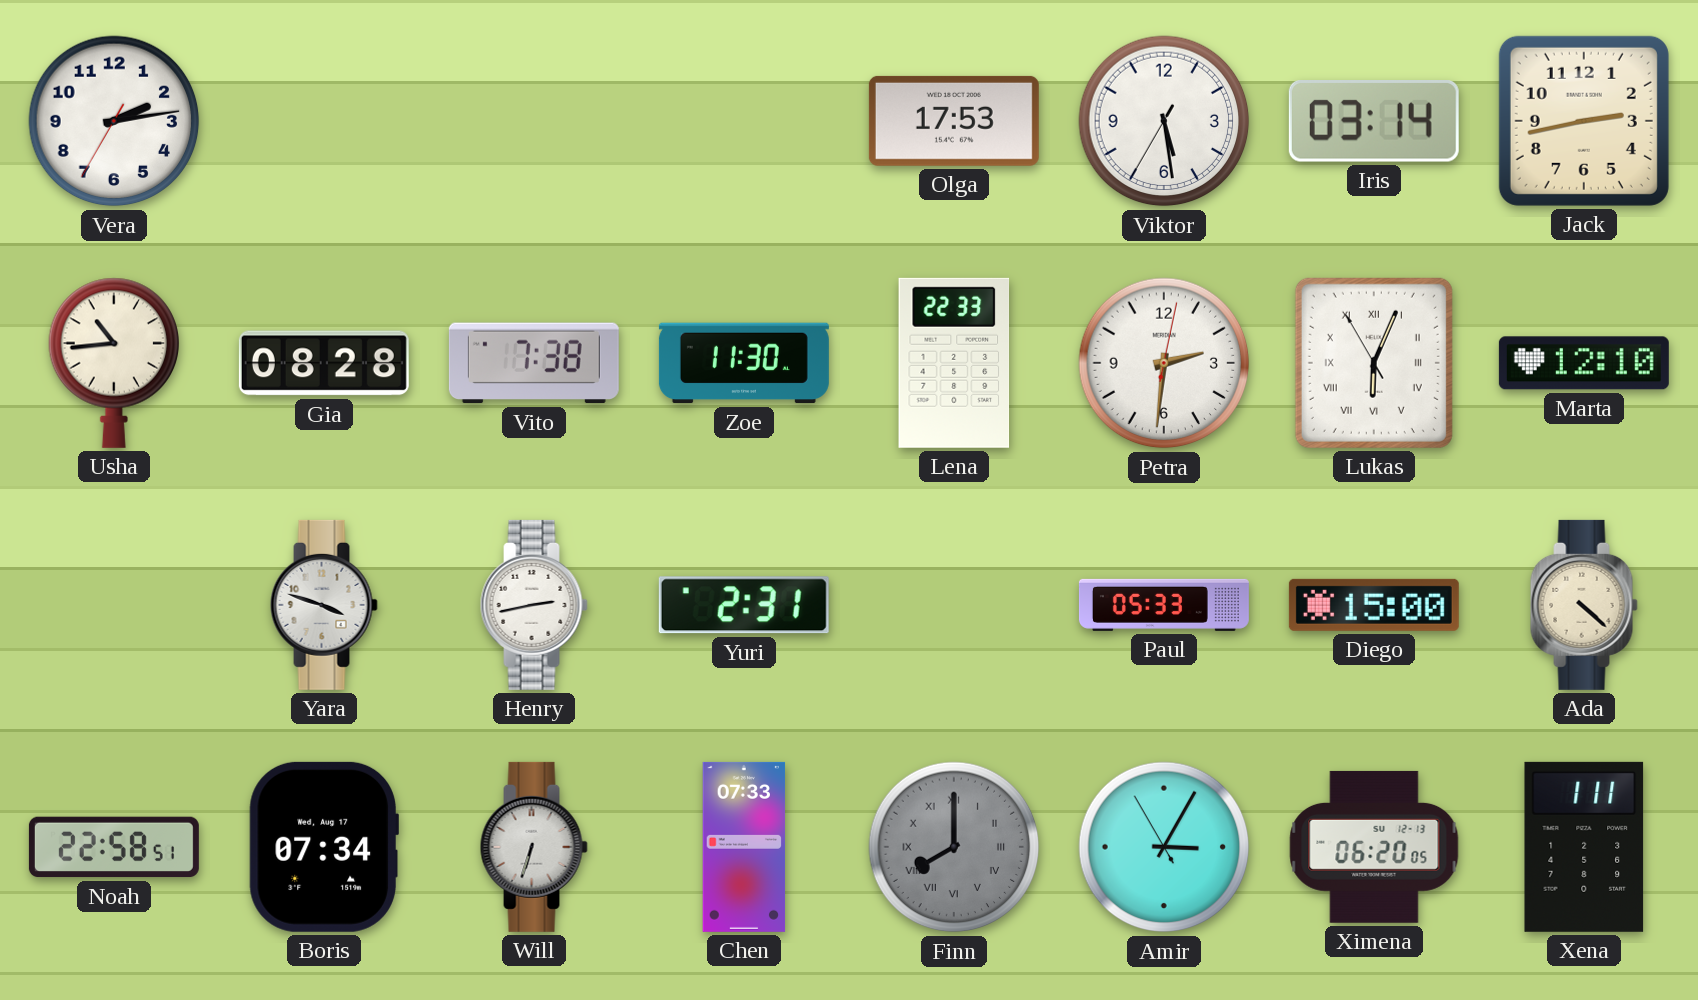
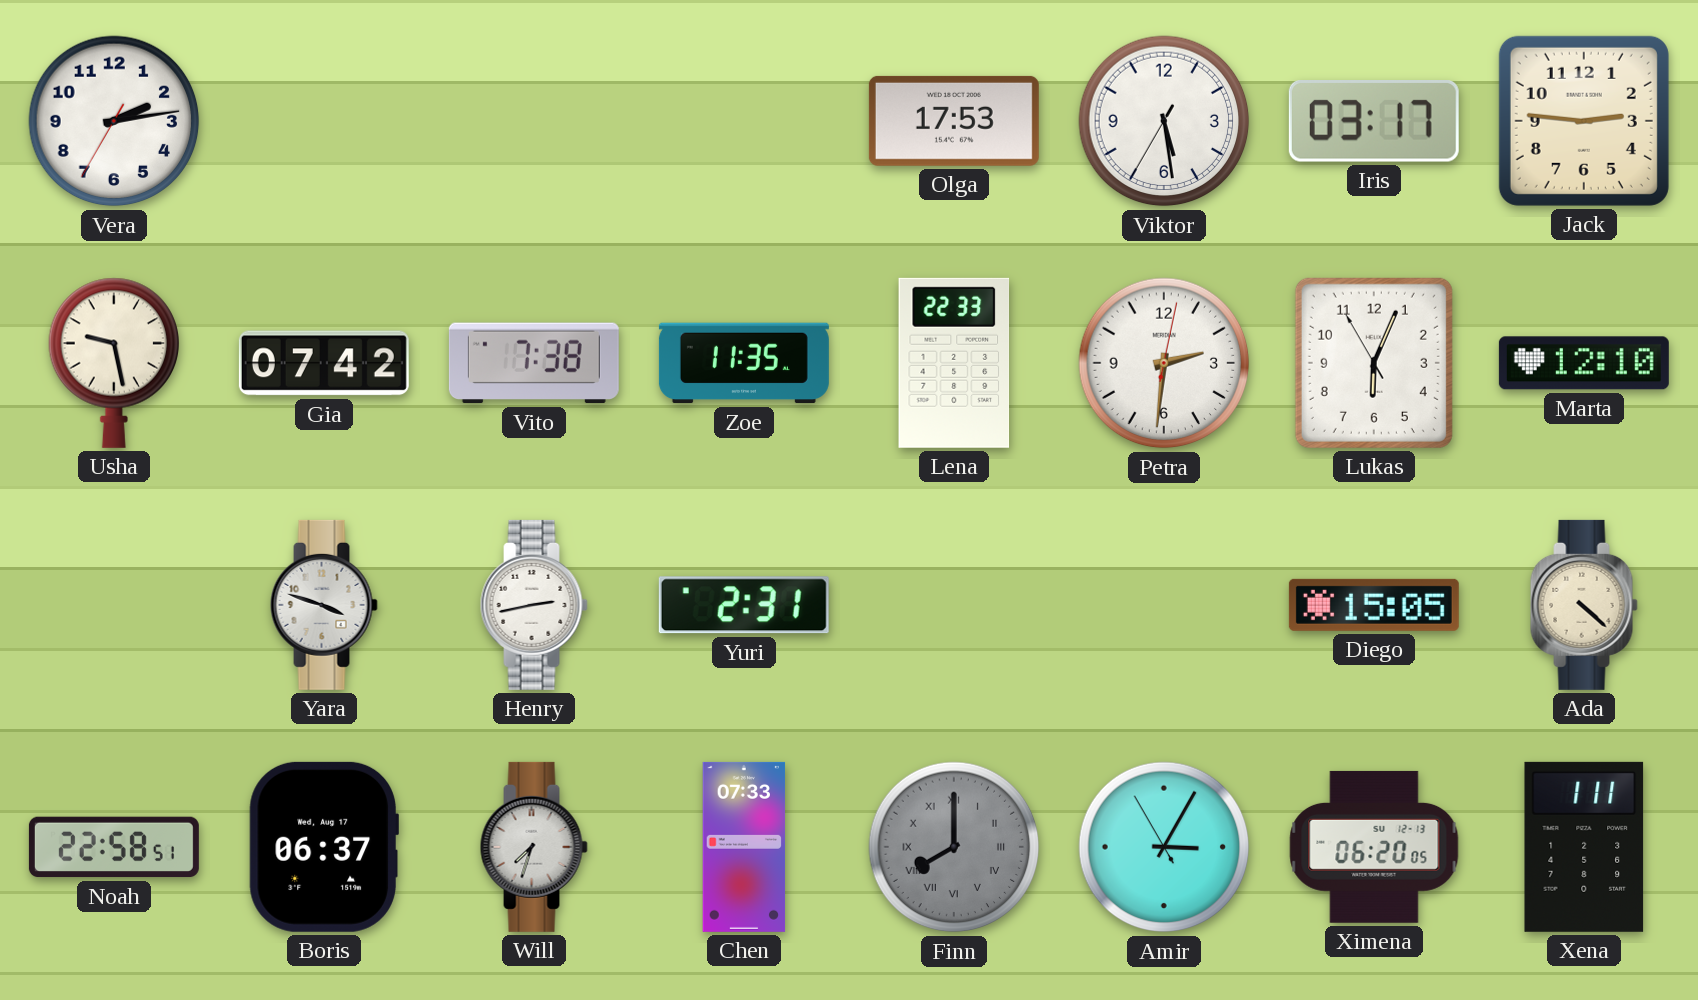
Iris: 03:14 -> 03:17
Jack: 2:43 -> 2:46
Usha: 10:44 -> 9:28
Gia: 08:28 -> 07:42
Zoe: 11:30 -> 11:35
Lukas numerals: Roman -> Arabic
Paul: 05:33 -> none
Diego: 15:00 -> 15:05
Boris: 07:34 -> 06:37
Will: 6:33 -> 7:33
